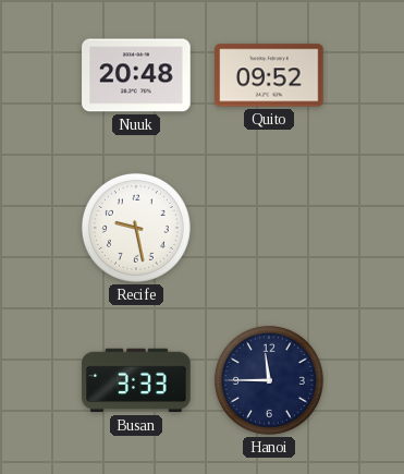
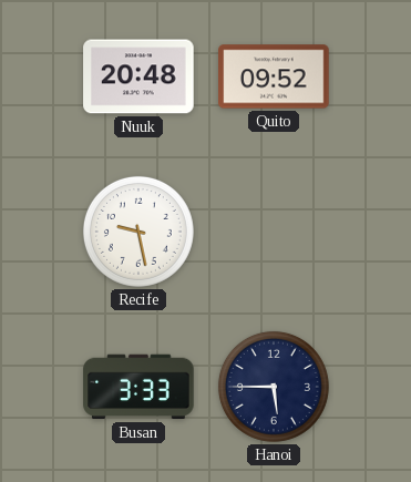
Hanoi: 11:45 -> 5:45
